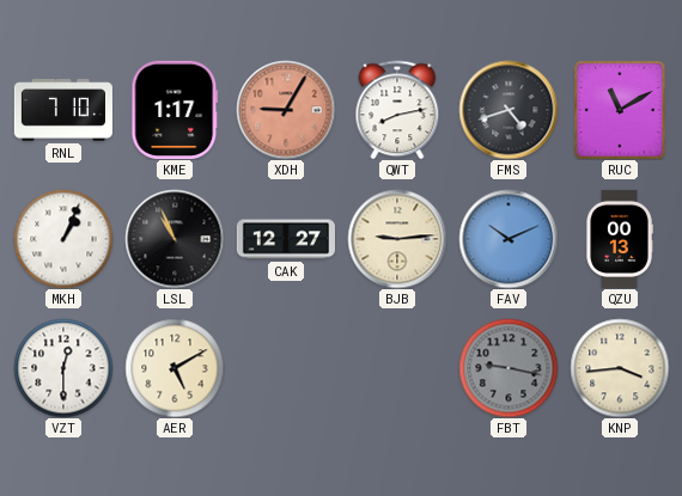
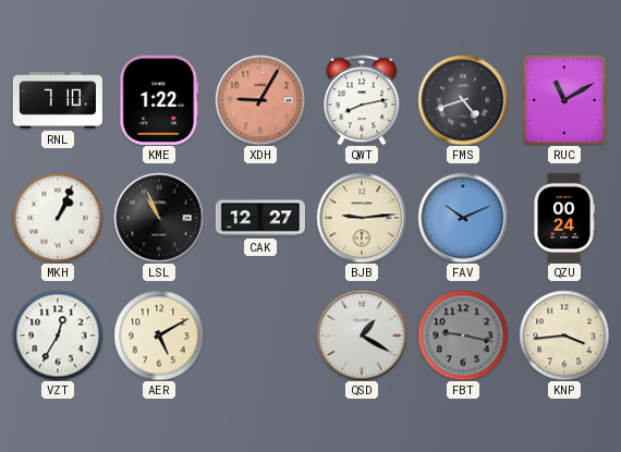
KME: 1:17 -> 1:22
QZU: 00:13 -> 00:24
VZT: 12:30 -> 12:35
QSD: none -> 1:20
